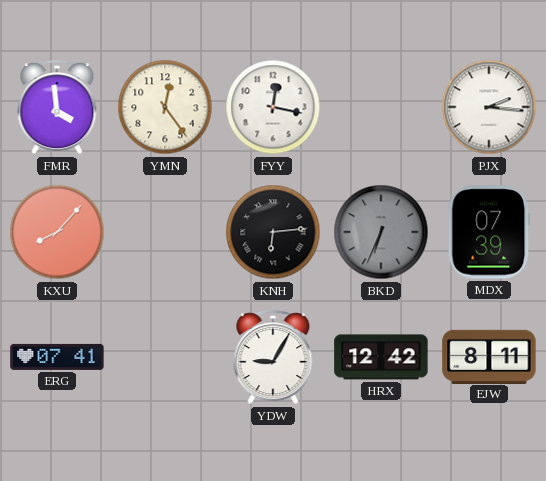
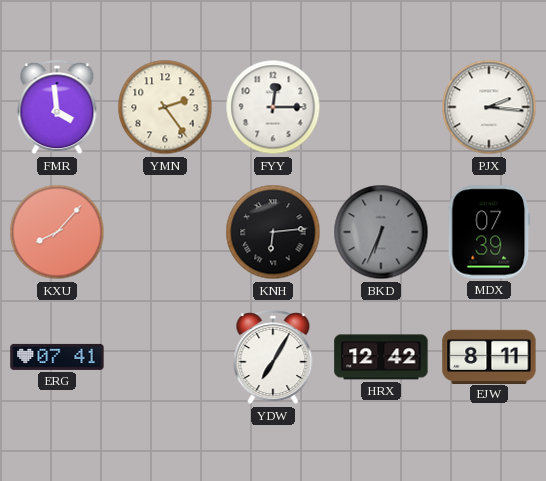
YMN: 12:24 -> 2:24
FYY: 12:17 -> 12:15
YDW: 9:05 -> 7:05
